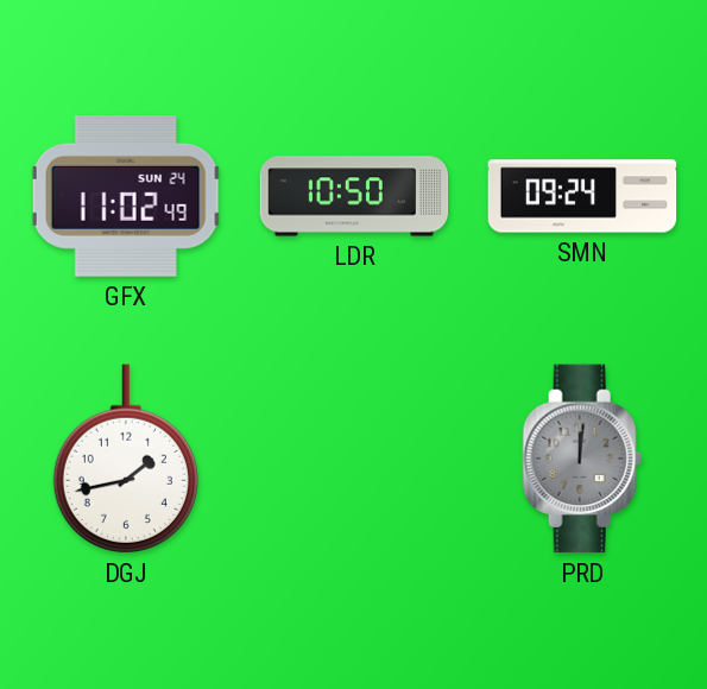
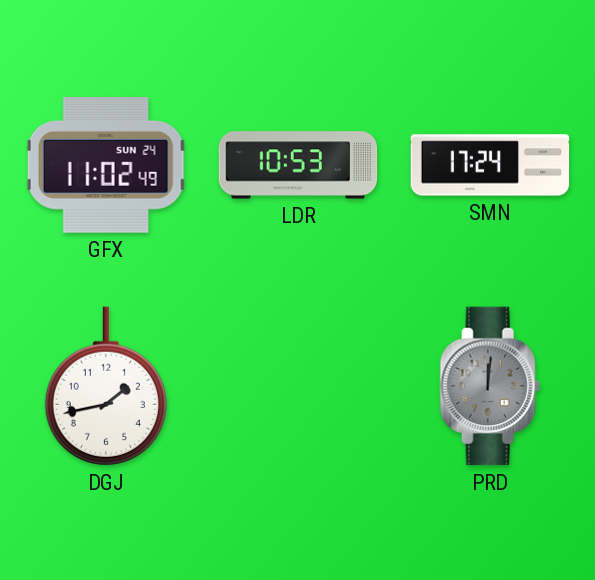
LDR: 10:50 -> 10:53
SMN: 09:24 -> 17:24
